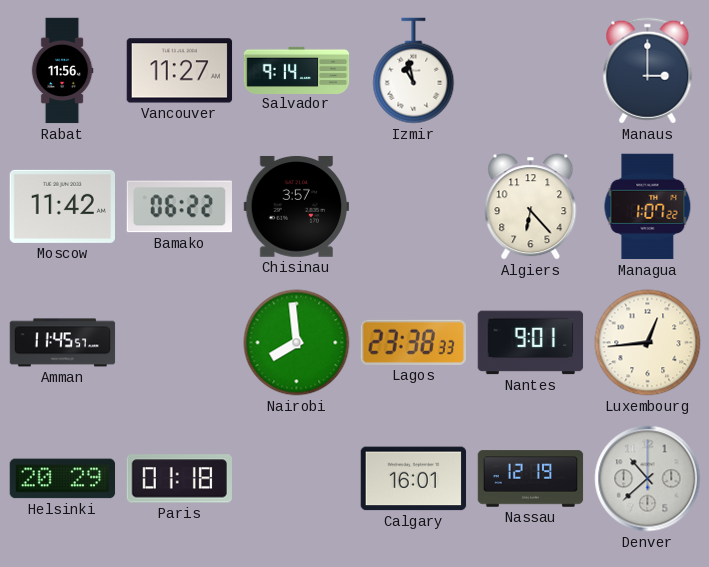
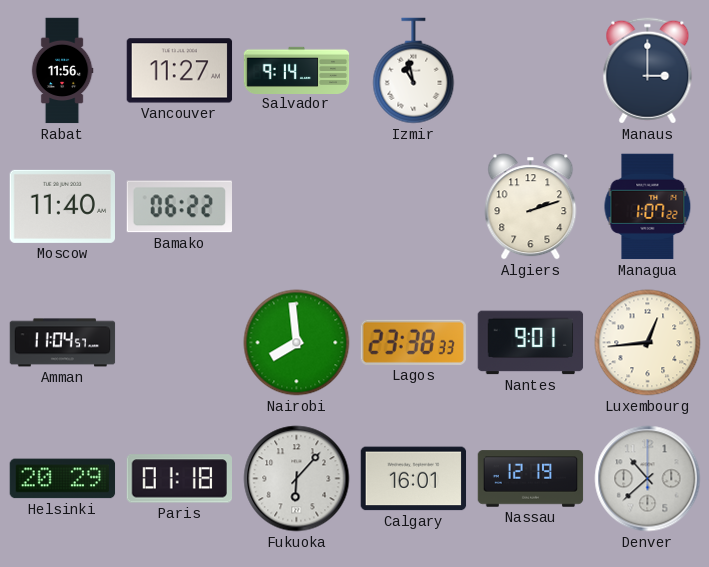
Moscow: 11:42 -> 11:40
Chisinau: 3:57 -> none
Algiers: 6:23 -> 2:12
Amman: 11:45 -> 11:04
Fukuoka: none -> 6:07
